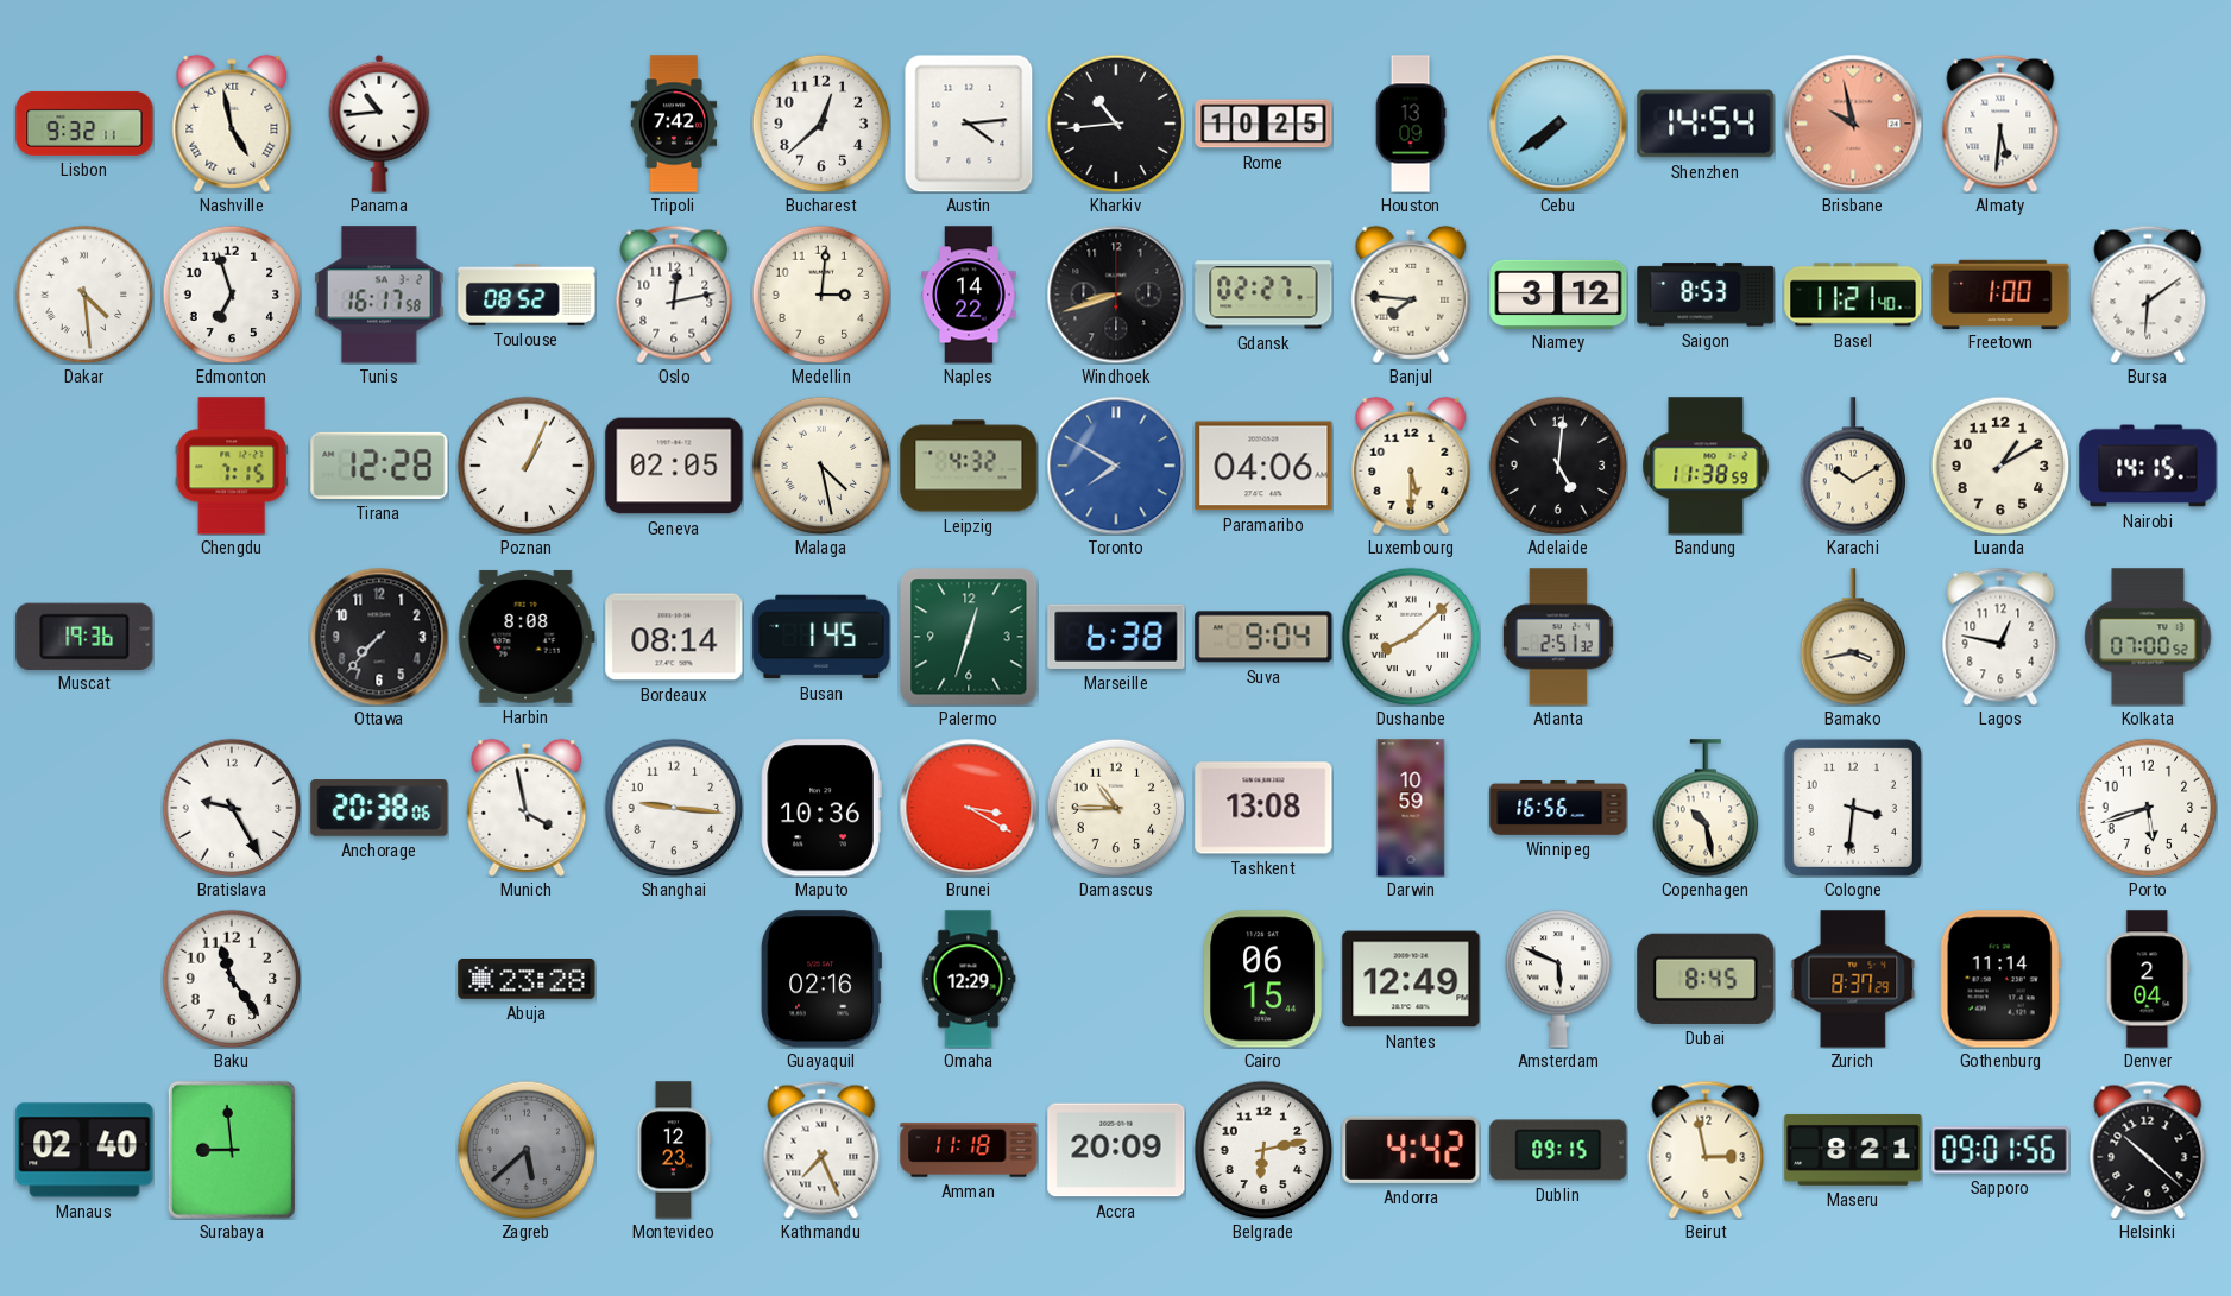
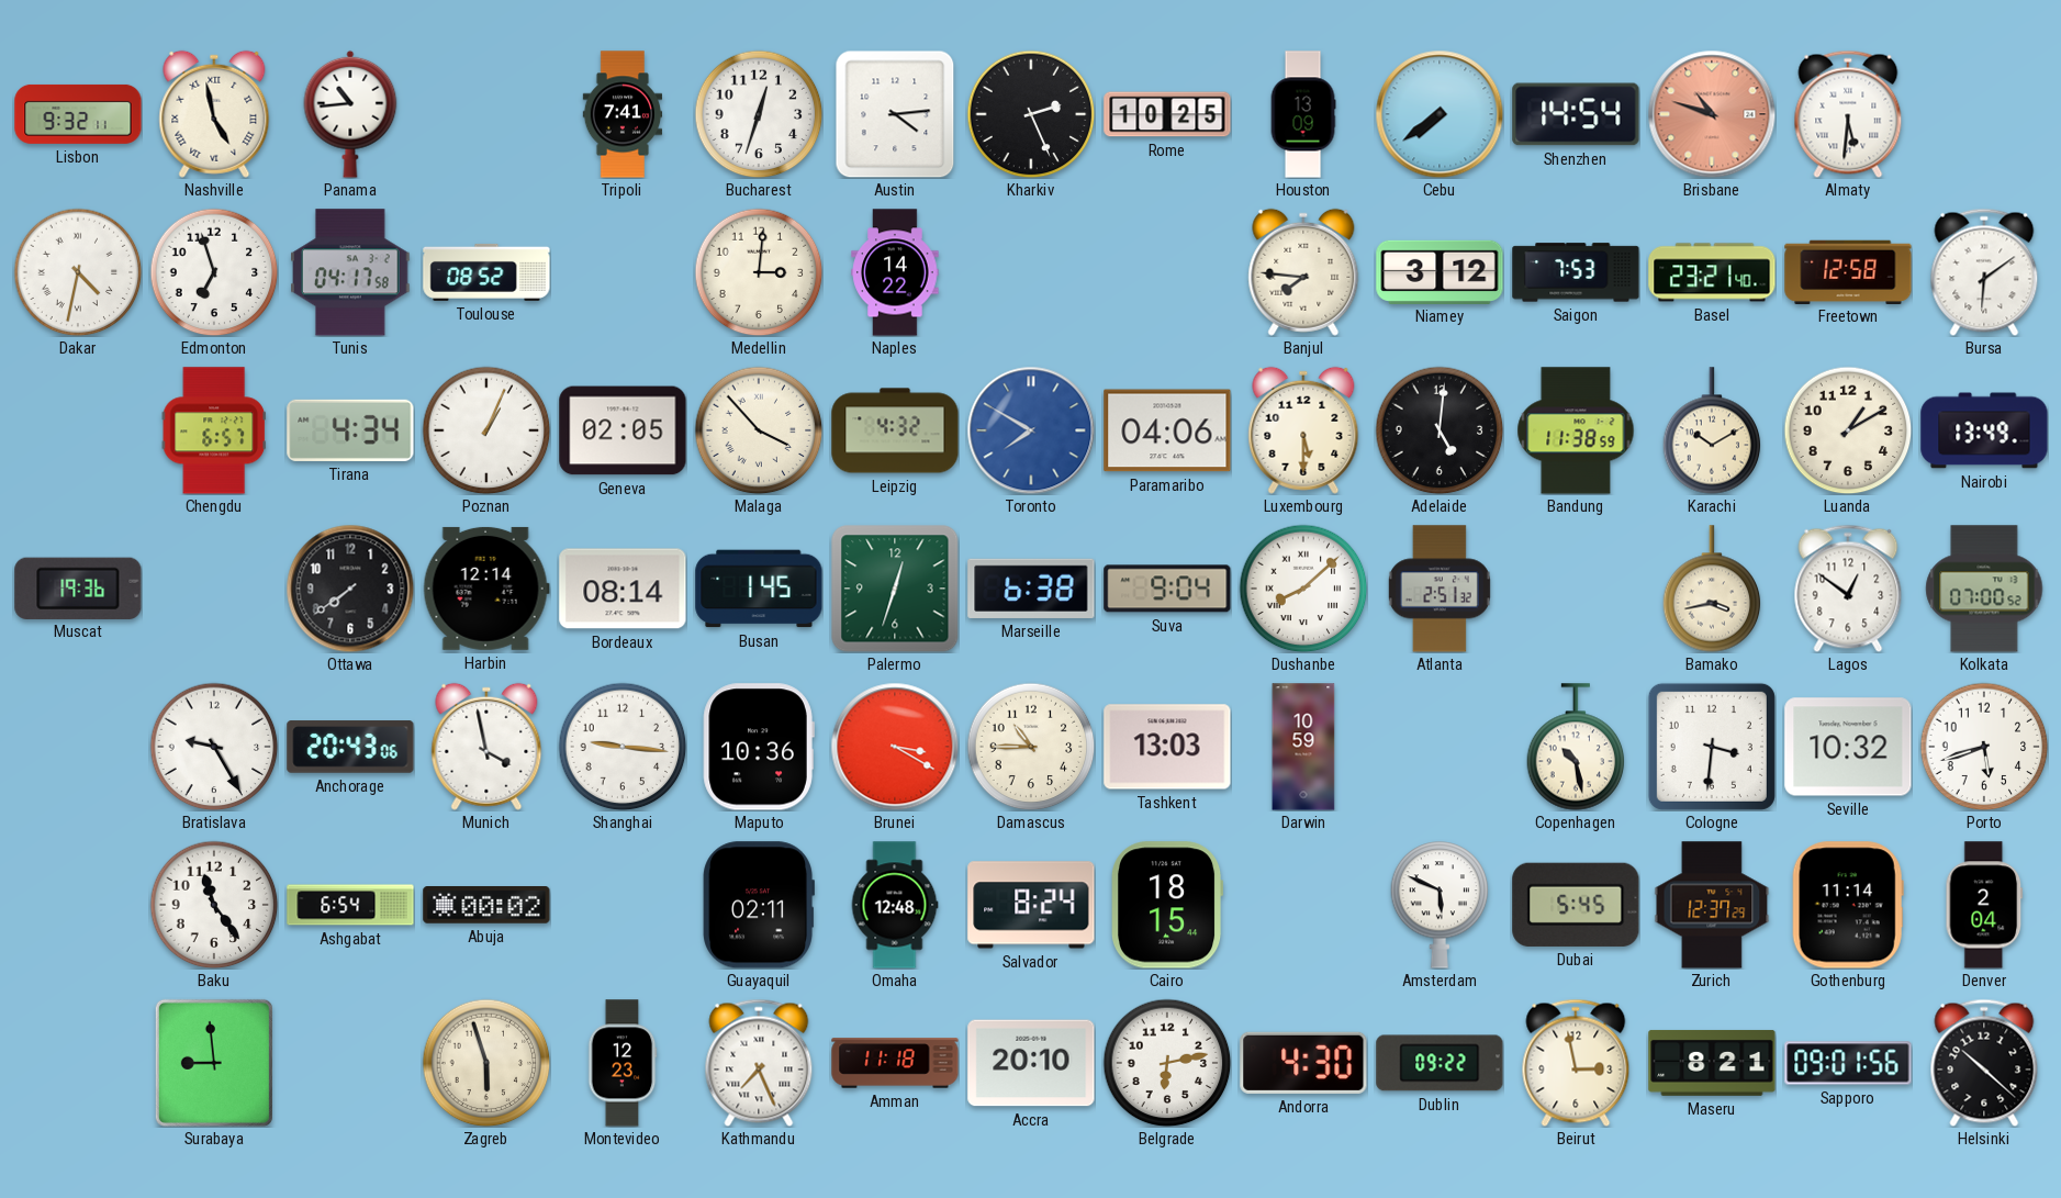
Tripoli: 7:42 -> 7:41
Bucharest: 12:38 -> 12:33
Kharkiv: 10:44 -> 2:26
Brisbane: 9:58 -> 10:48
Dakar: 4:29 -> 4:32
Tunis: 16:17 -> 04:17
Oslo: 12:13 -> none
Windhoek: 8:42 -> none
Gdansk: 02:27 -> none
Saigon: 8:53 -> 7:53
Basel: 11:21 -> 23:21
Freetown: 1:00 -> 12:58
Chengdu: 7:15 -> 6:57
Tirana: 12:28 -> 4:34
Malaga: 4:28 -> 3:53
Nairobi: 14:15 -> 13:49
Ottawa: 7:37 -> 7:39
Harbin: 8:08 -> 12:14
Lagos: 12:47 -> 12:51
Anchorage: 20:38 -> 20:43
Tashkent: 13:08 -> 13:03
Winnipeg: 16:56 -> none
Seville: none -> 10:32
Ashgabat: none -> 6:54
Abuja: 23:28 -> 00:02
Guayaquil: 02:16 -> 02:11
Omaha: 12:29 -> 12:48
Salvador: none -> 8:24
Cairo: 06:15 -> 18:15
Nantes: 12:49 -> none
Dubai: 8:45 -> 5:45
Zurich: 8:37 -> 12:37
Manaus: 02:40 -> none
Zagreb: 5:38 -> 5:57
Zagreb dial: grey -> cream
Accra: 20:09 -> 20:10
Andorra: 4:42 -> 4:30
Dublin: 09:15 -> 09:22
